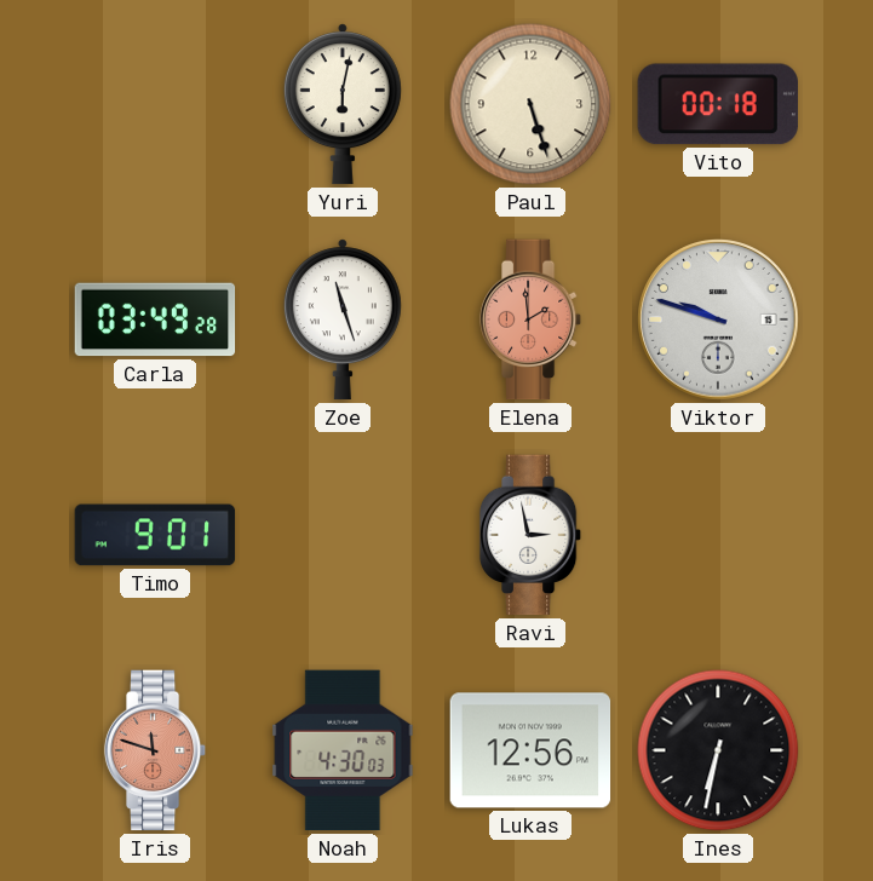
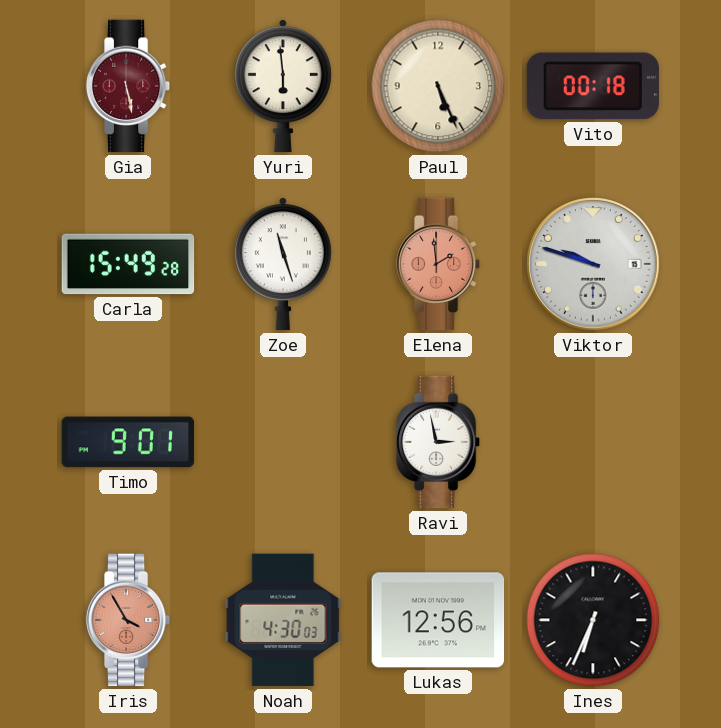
Gia: none -> 5:28
Yuri: 6:02 -> 5:59
Paul: 5:27 -> 5:26
Carla: 03:49 -> 15:49
Iris: 11:48 -> 3:55
Ines: 6:32 -> 6:34
